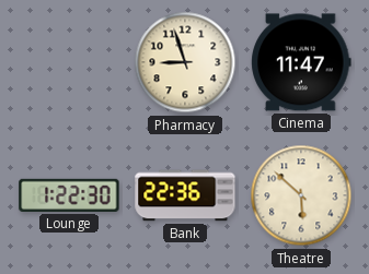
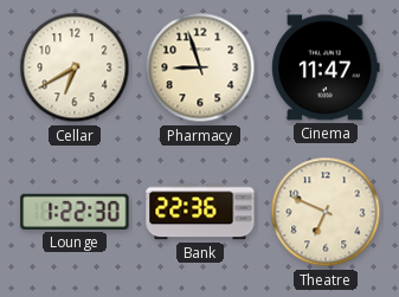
Cellar: none -> 6:40
Theatre: 5:52 -> 6:49
